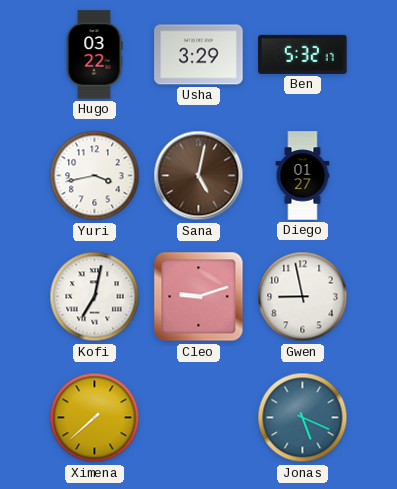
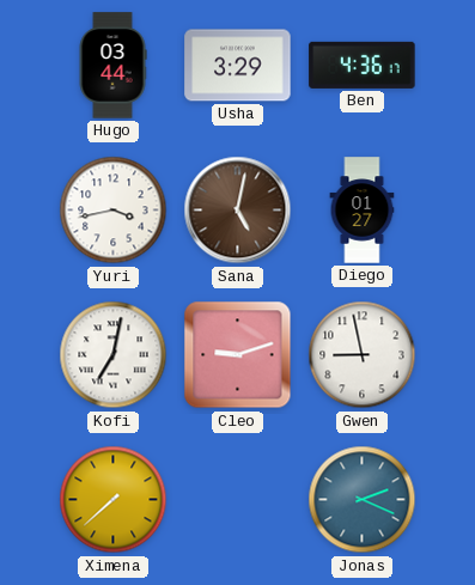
Hugo: 03:22 -> 03:44
Ben: 5:32 -> 4:36
Jonas: 5:19 -> 2:19
